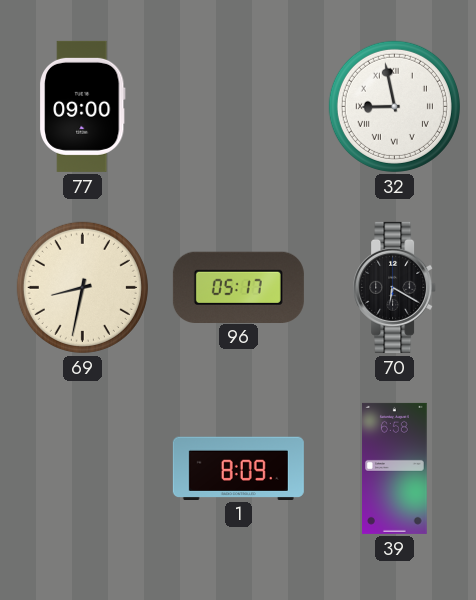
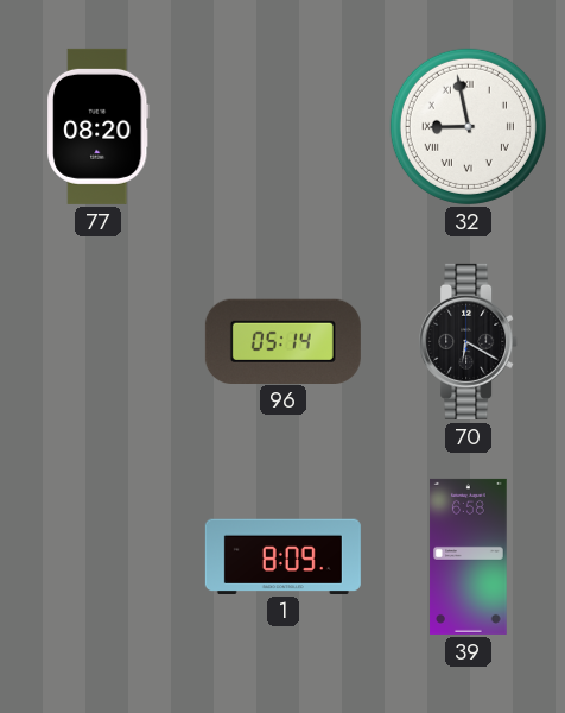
77: 09:00 -> 08:20
69: 8:32 -> none
96: 05:17 -> 05:14
